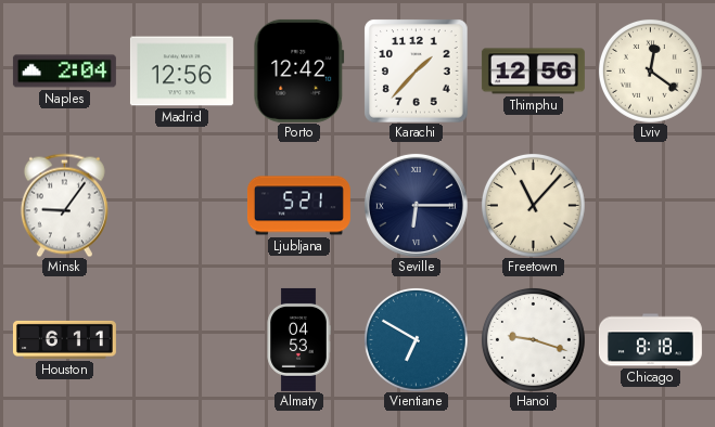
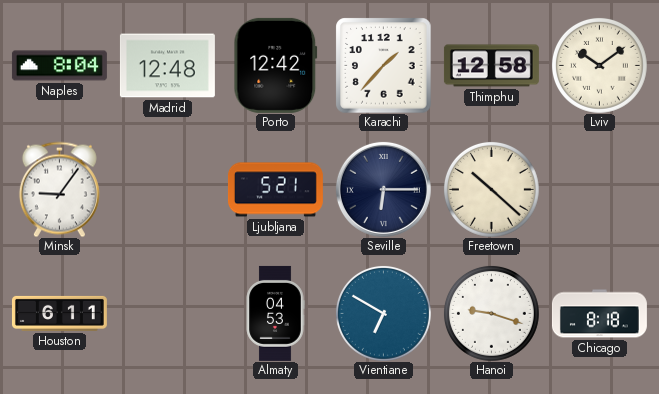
Naples: 2:04 -> 8:04
Madrid: 12:56 -> 12:48
Thimphu: 12:56 -> 12:58
Lviv: 12:21 -> 10:09
Freetown: 11:07 -> 10:22
